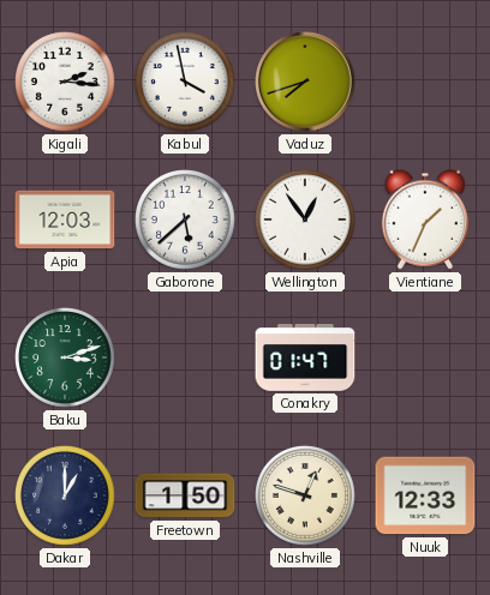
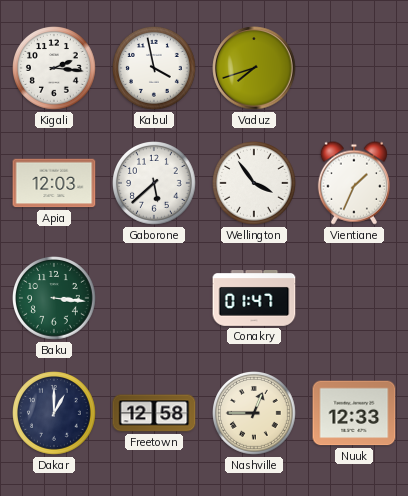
Wellington: 12:54 -> 3:54
Baku: 3:12 -> 3:16
Freetown: 1:50 -> 12:58
Nashville: 12:48 -> 12:45
